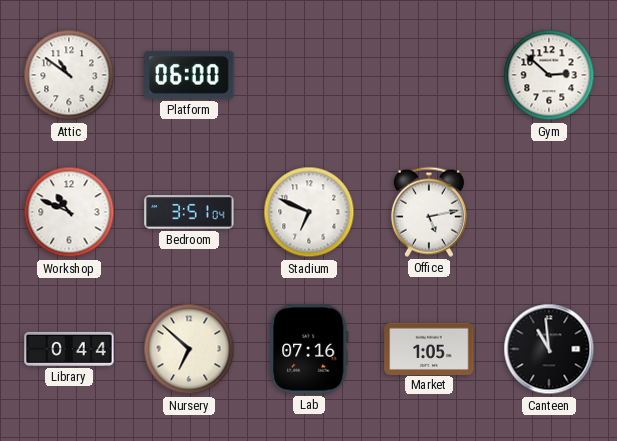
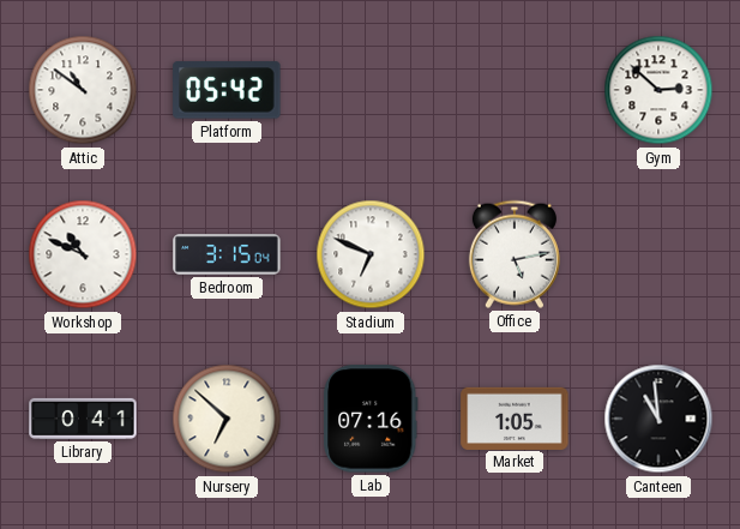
Platform: 06:00 -> 05:42
Bedroom: 3:51 -> 3:15
Library: 0:44 -> 0:41
